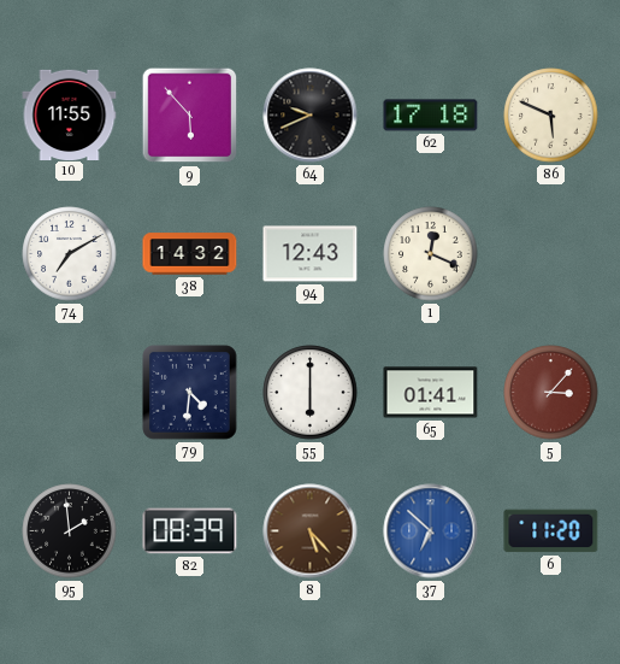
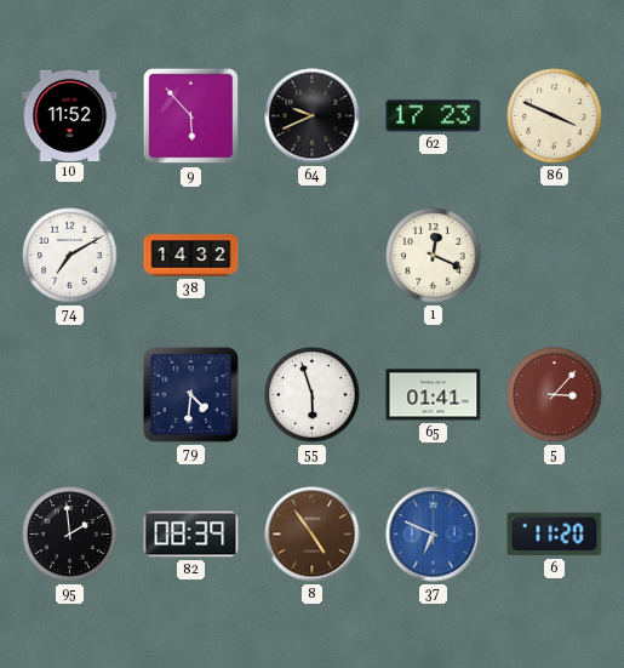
10: 11:55 -> 11:52
62: 17:18 -> 17:23
86: 5:49 -> 3:49
94: 12:43 -> none
55: 6:00 -> 5:57
8: 5:23 -> 4:54
37: 6:52 -> 6:49
